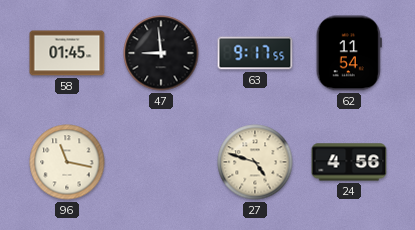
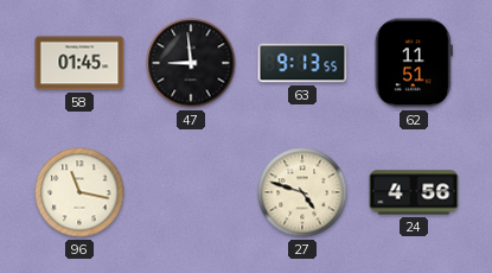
63: 9:17 -> 9:13
62: 11:54 -> 11:51
